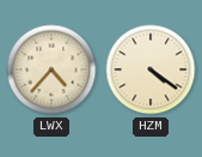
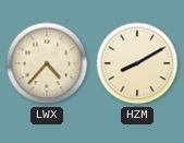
HZM: 4:21 -> 8:10
